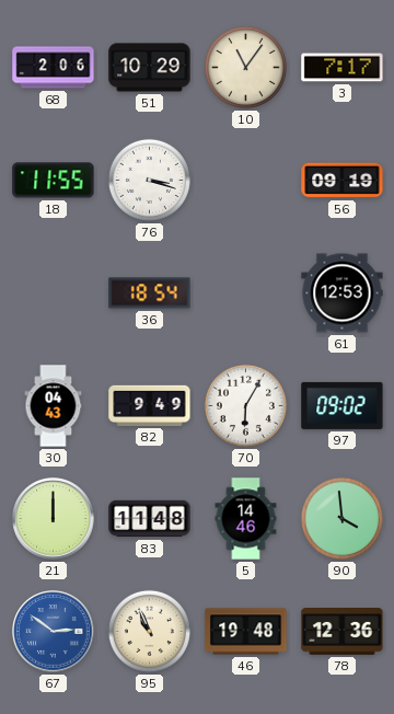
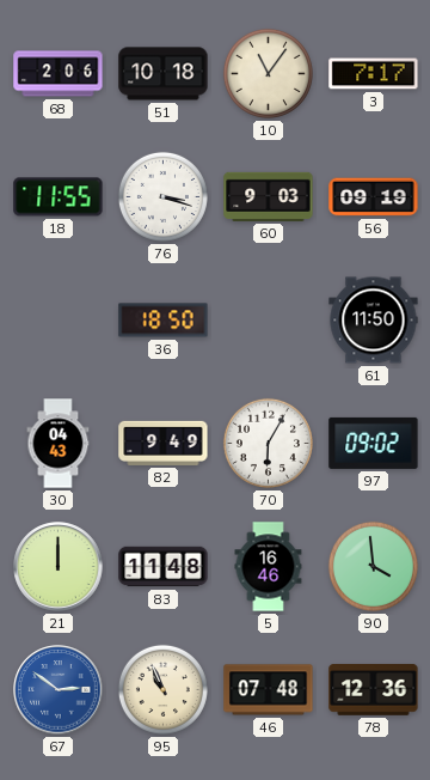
51: 10:29 -> 10:18
60: none -> 9:03
36: 18:54 -> 18:50
61: 12:53 -> 11:50
5: 14:46 -> 16:46
46: 19:48 -> 07:48
